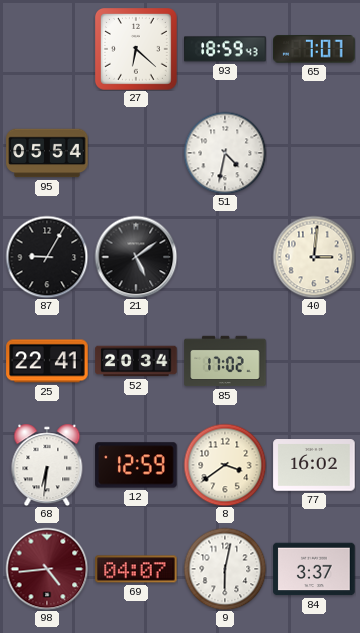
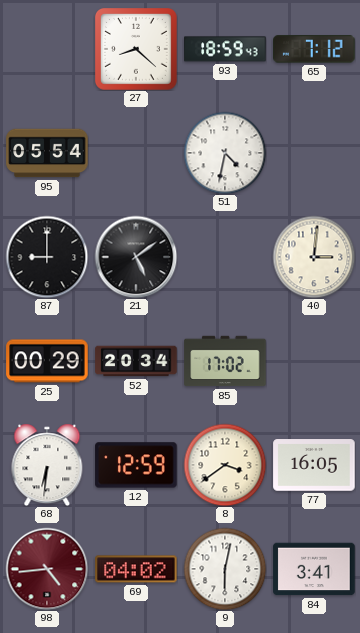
27: 6:22 -> 8:22
65: 7:07 -> 7:12
87: 9:05 -> 9:00
25: 22:41 -> 00:29
77: 16:02 -> 16:05
69: 04:07 -> 04:02
84: 3:37 -> 3:41
